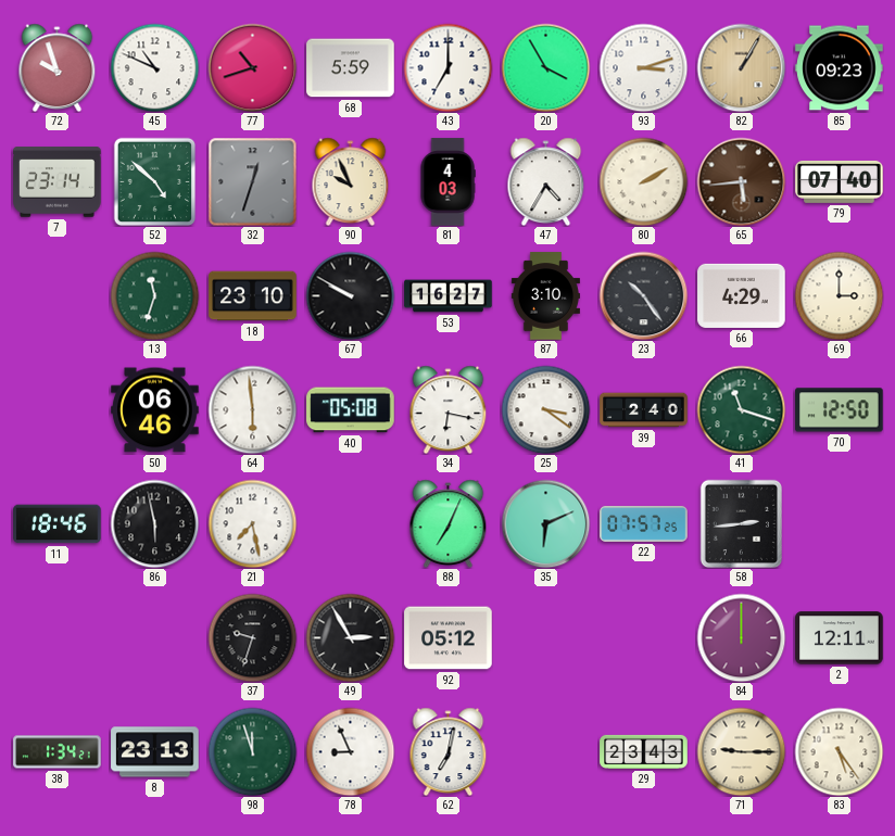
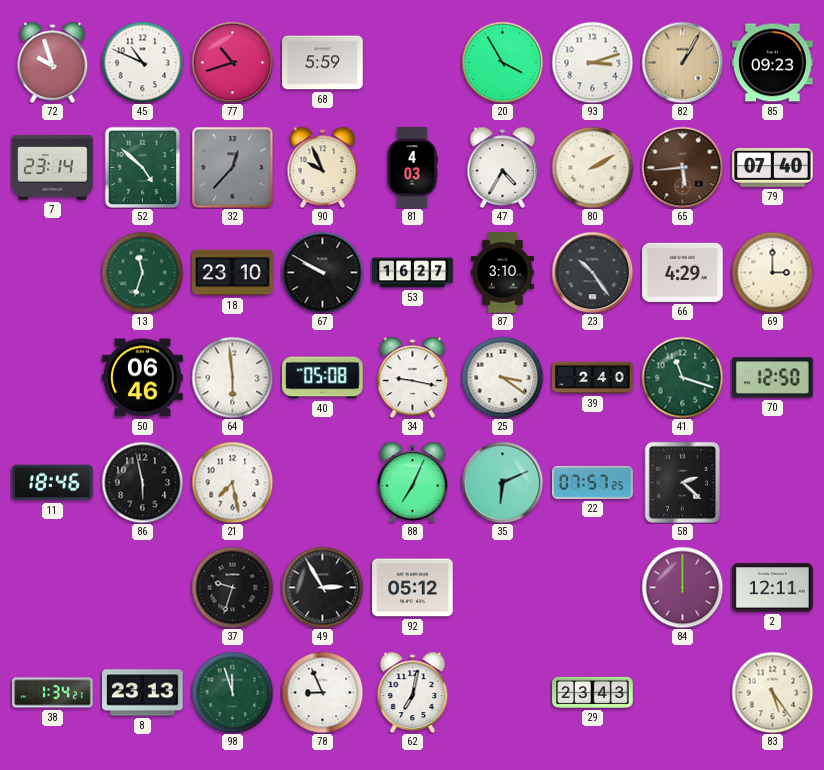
43: 7:00 -> none
32: 12:33 -> 12:37
34: 6:17 -> 9:17
58: 2:44 -> 2:22
71: 9:15 -> none
